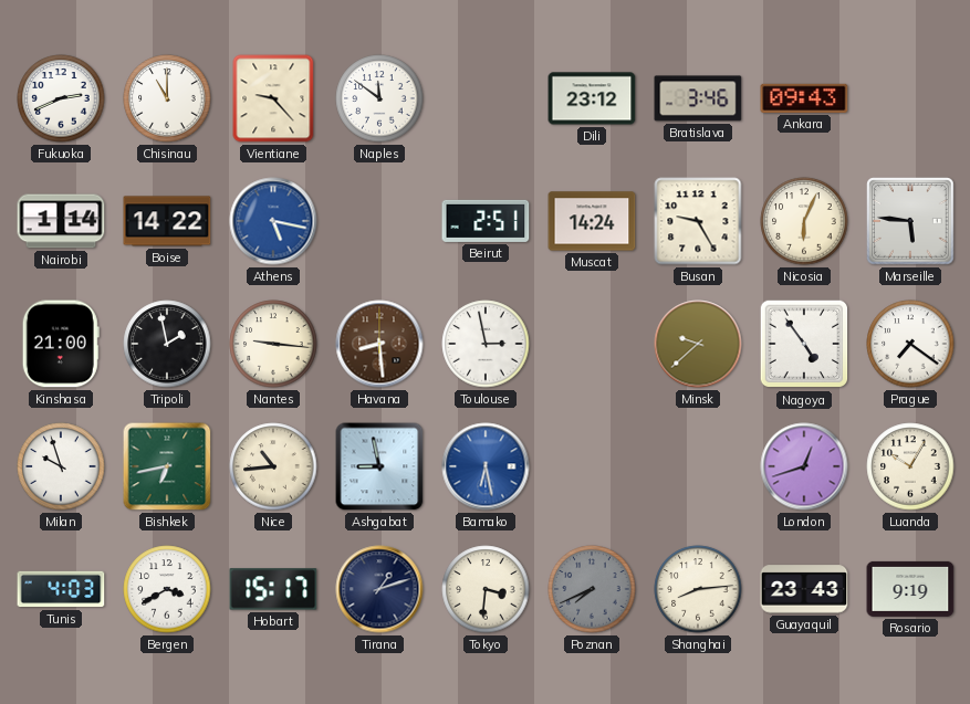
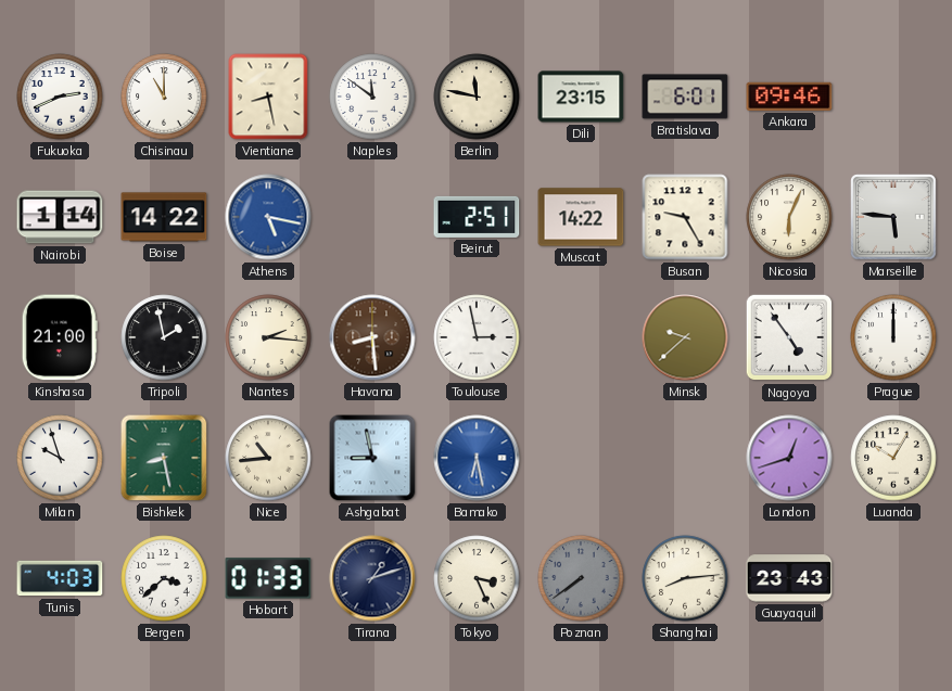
Vientiane: 9:23 -> 8:28
Berlin: none -> 11:47
Dili: 23:12 -> 23:15
Bratislava: 3:46 -> 6:01
Ankara: 09:43 -> 09:46
Muscat: 14:24 -> 14:22
Nantes: 9:16 -> 2:16
Prague: 7:21 -> 12:00
Bishkek: 6:43 -> 8:28
Bergen: 3:40 -> 3:38
Hobart: 15:17 -> 01:33
Tokyo: 3:31 -> 3:26
Poznan: 7:41 -> 7:39
Rosario: 9:19 -> none
